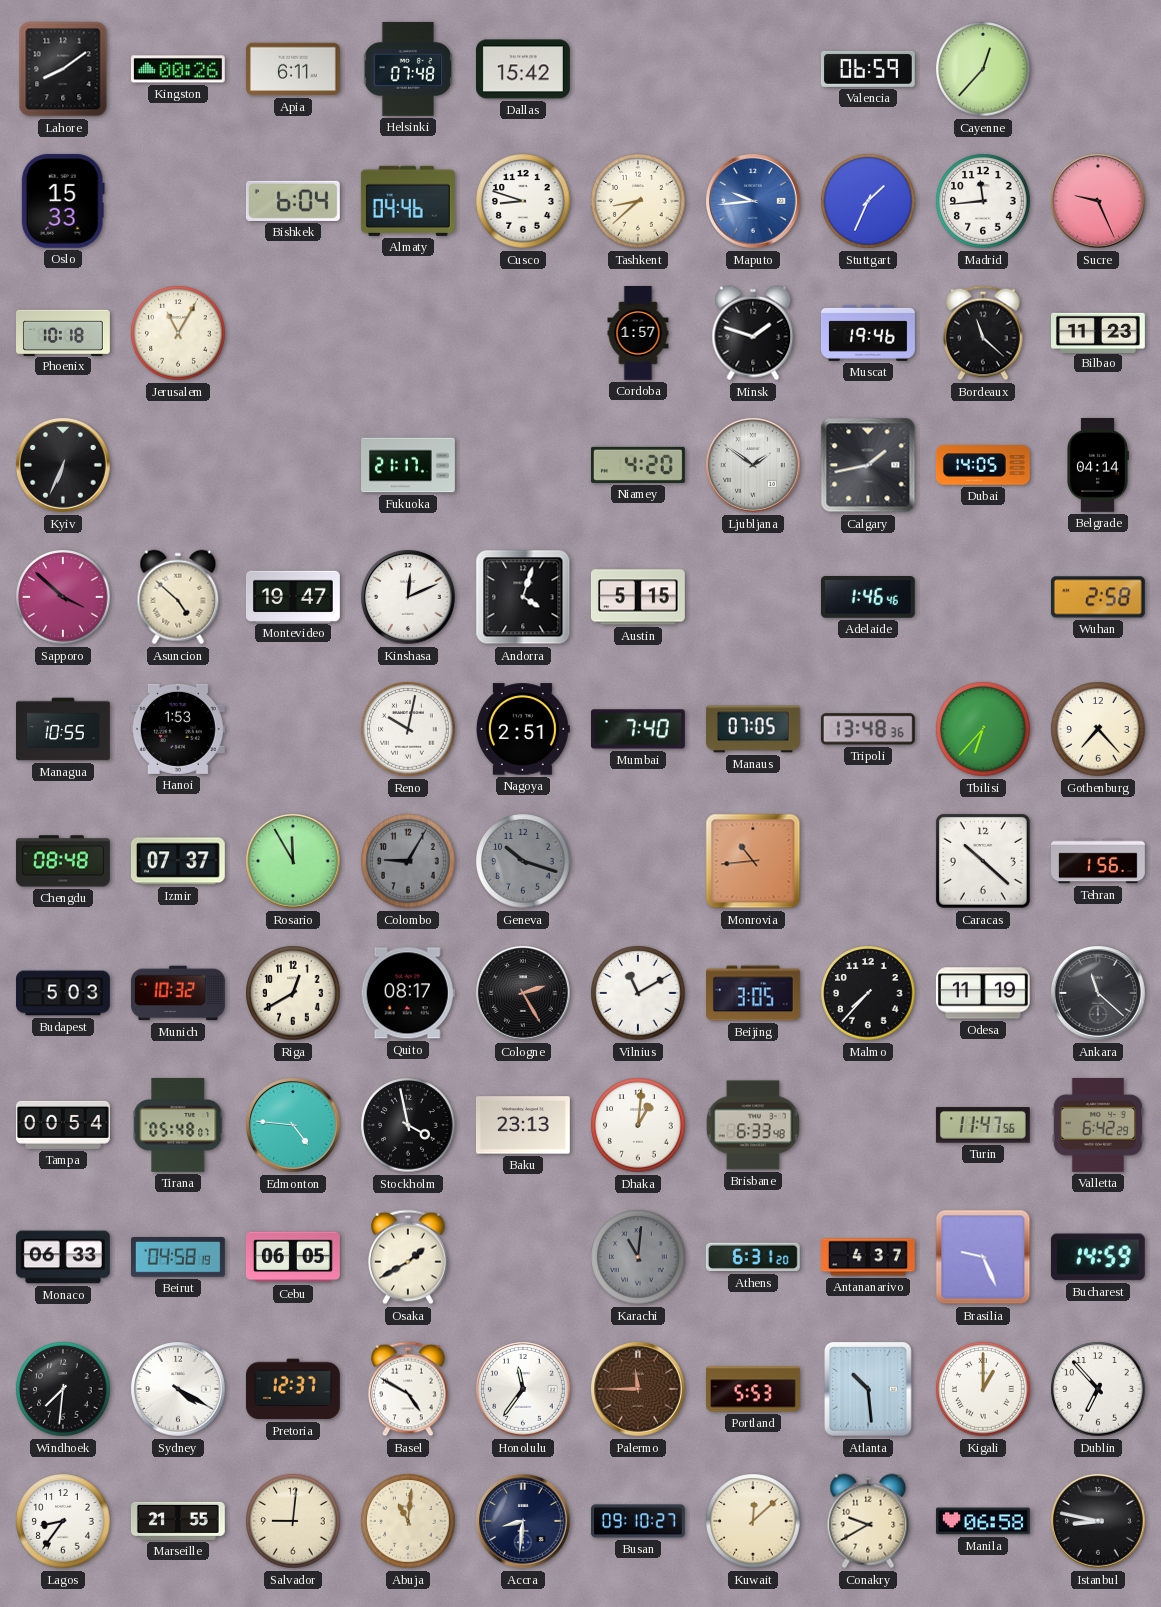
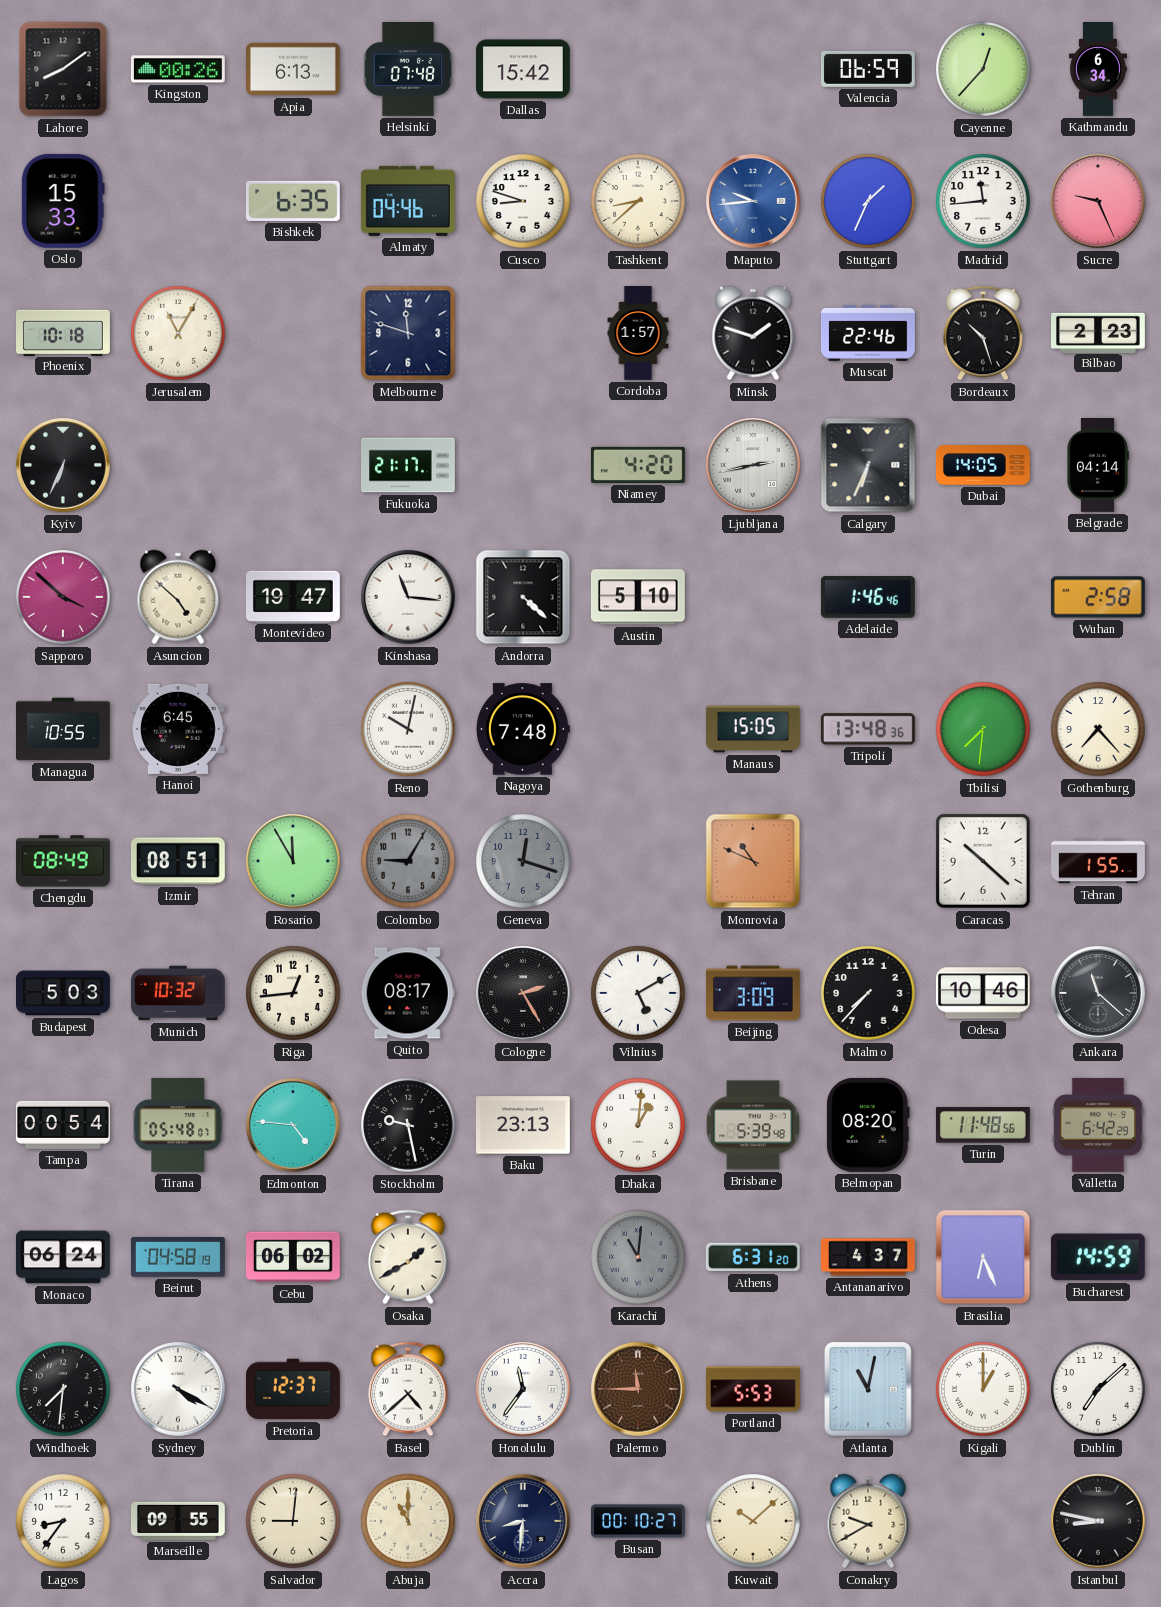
Apia: 6:11 -> 6:13
Kathmandu: none -> 6:34
Bishkek: 6:04 -> 6:35
Melbourne: none -> 11:48
Muscat: 19:46 -> 22:46
Bordeaux: 11:22 -> 10:27
Bilbao: 11:23 -> 2:23
Ljubljana: 1:51 -> 2:43
Calgary: 1:43 -> 6:34
Kinshasa: 12:11 -> 11:16
Andorra: 4:03 -> 4:22
Austin: 5:15 -> 5:10
Hanoi: 1:53 -> 6:45
Nagoya: 2:51 -> 7:48
Mumbai: 7:40 -> none
Manaus: 07:05 -> 15:05
Tbilisi: 6:37 -> 7:31
Chengdu: 08:48 -> 08:49
Izmir: 07:37 -> 08:51
Geneva: 10:18 -> 12:18
Monrovia: 10:44 -> 10:49
Tehran: 1:56 -> 1:55
Riga: 12:40 -> 12:44
Vilnius: 11:10 -> 5:10
Beijing: 3:05 -> 3:09
Odesa: 11:19 -> 10:46
Stockholm: 3:58 -> 9:28
Brisbane: 6:33 -> 5:39
Belmopan: none -> 08:20
Turin: 11:47 -> 11:48
Monaco: 06:33 -> 06:24
Cebu: 06:05 -> 06:02
Brasilia: 9:26 -> 6:26
Basel: 4:50 -> 4:38
Atlanta: 10:29 -> 11:02
Dublin: 6:53 -> 7:08
Marseille: 21:55 -> 09:55
Abuja: 11:01 -> 11:00
Busan: 09:10 -> 00:10
Kuwait: 12:08 -> 10:08
Manila: 06:58 -> none
